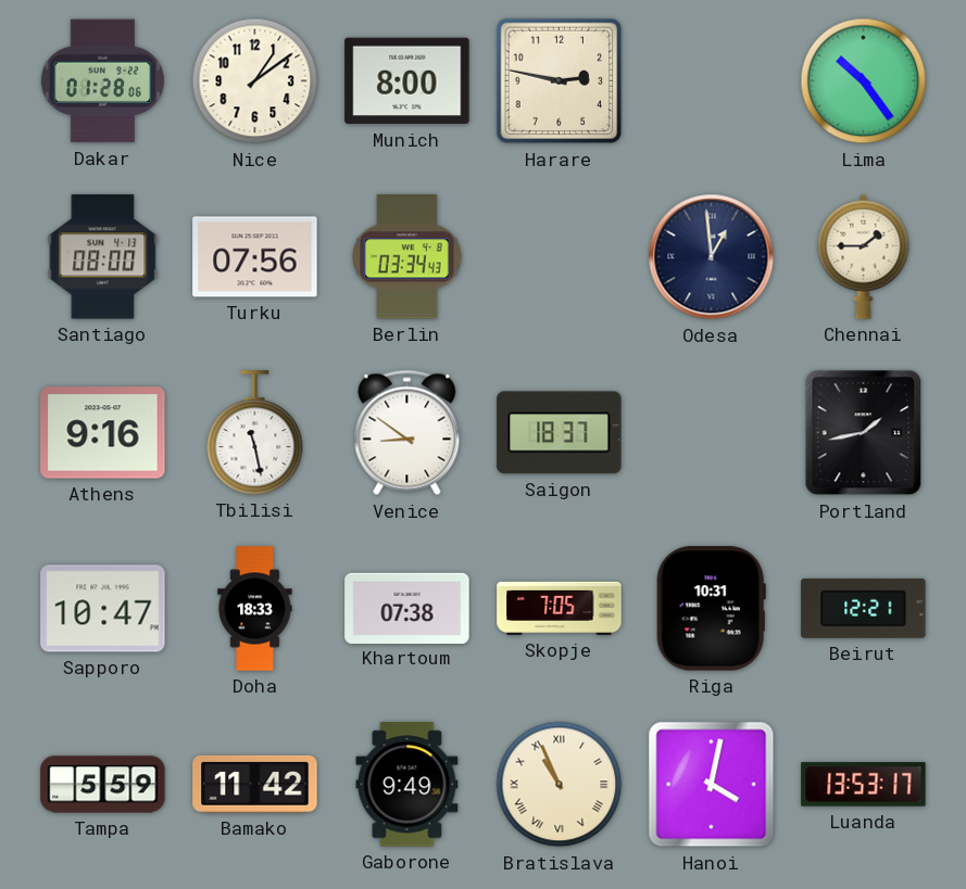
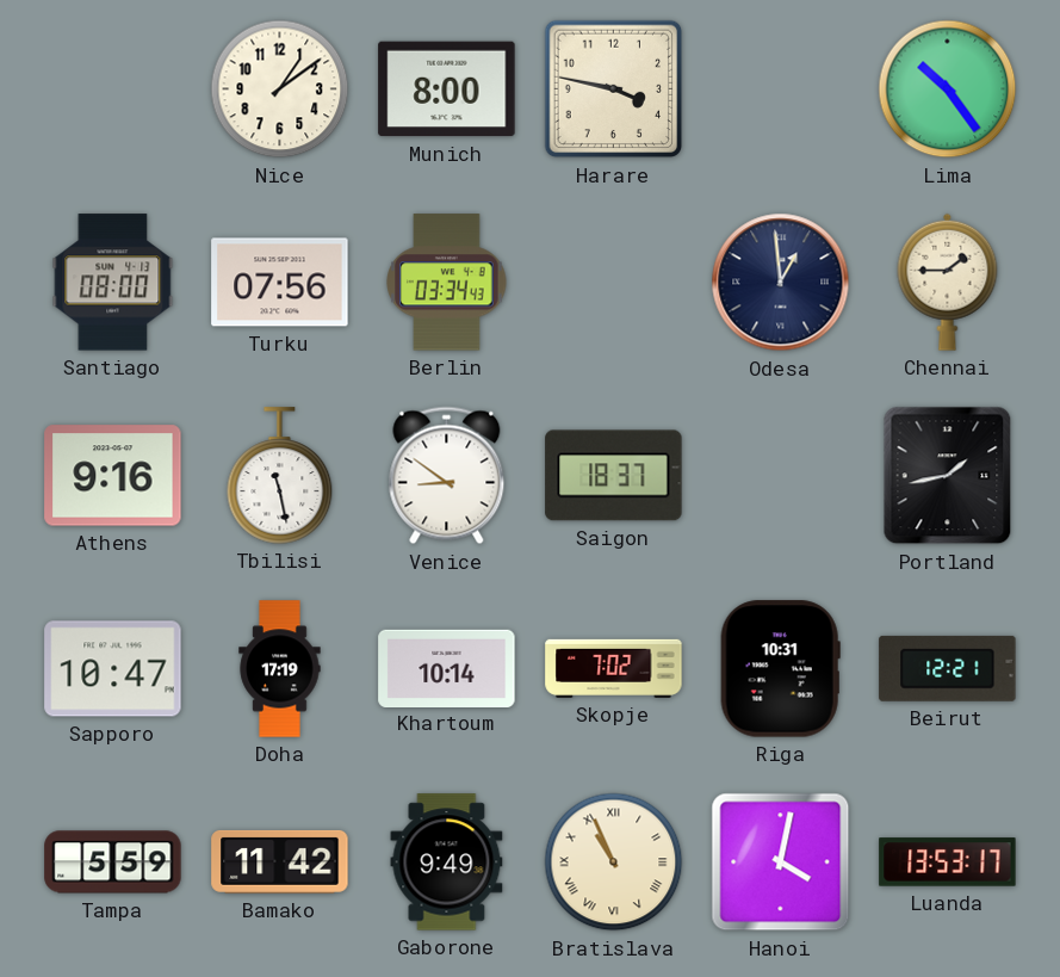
Dakar: 01:28 -> none
Harare: 2:47 -> 3:47
Doha: 18:33 -> 17:19
Khartoum: 07:38 -> 10:14
Skopje: 7:05 -> 7:02
